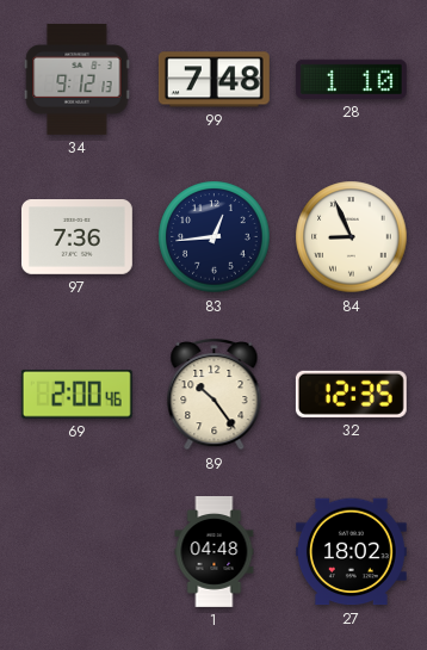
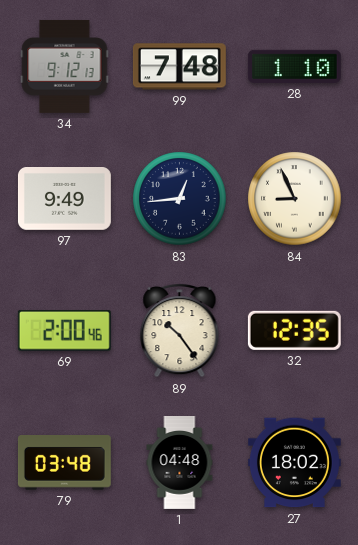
97: 7:36 -> 9:49
79: none -> 03:48
